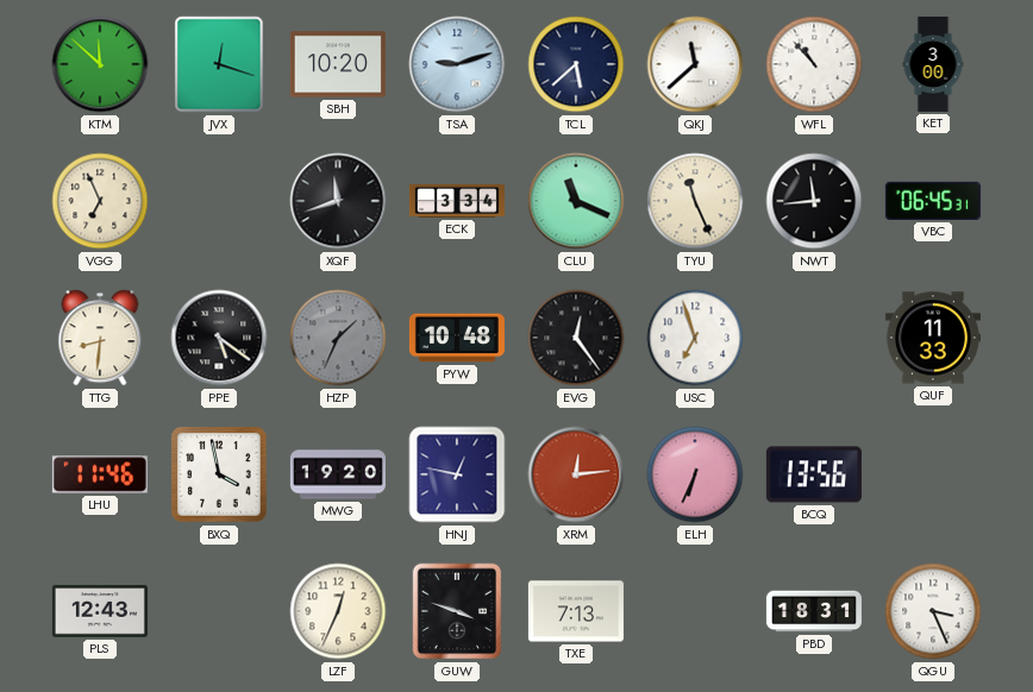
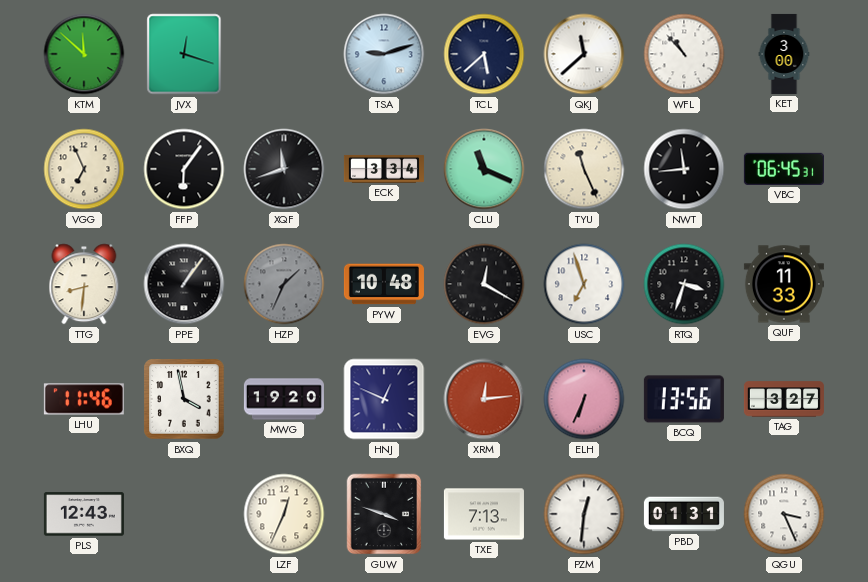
SBH: 10:20 -> none
FFP: none -> 6:06
PPE: 5:21 -> 1:06
EVG: 12:24 -> 12:20
RTQ: none -> 3:33
HNJ: 12:47 -> 12:49
TAG: none -> 3:27
PZM: none -> 12:31
PBD: 18:31 -> 01:31
